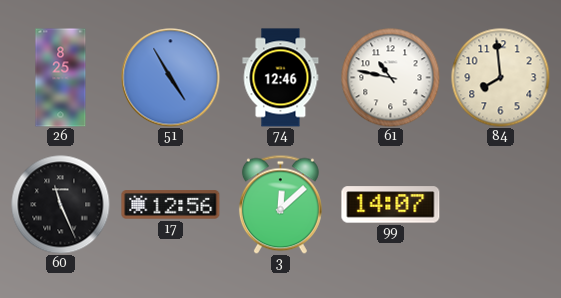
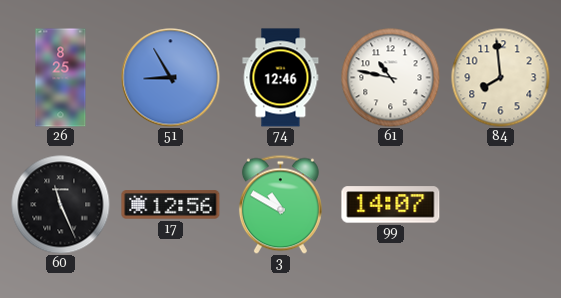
51: 4:55 -> 8:55
3: 12:08 -> 10:50
